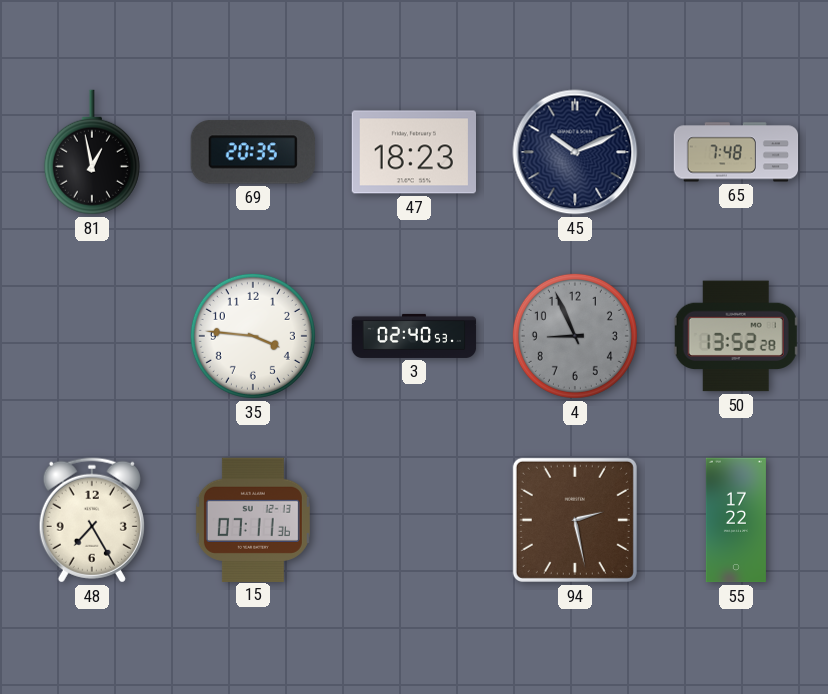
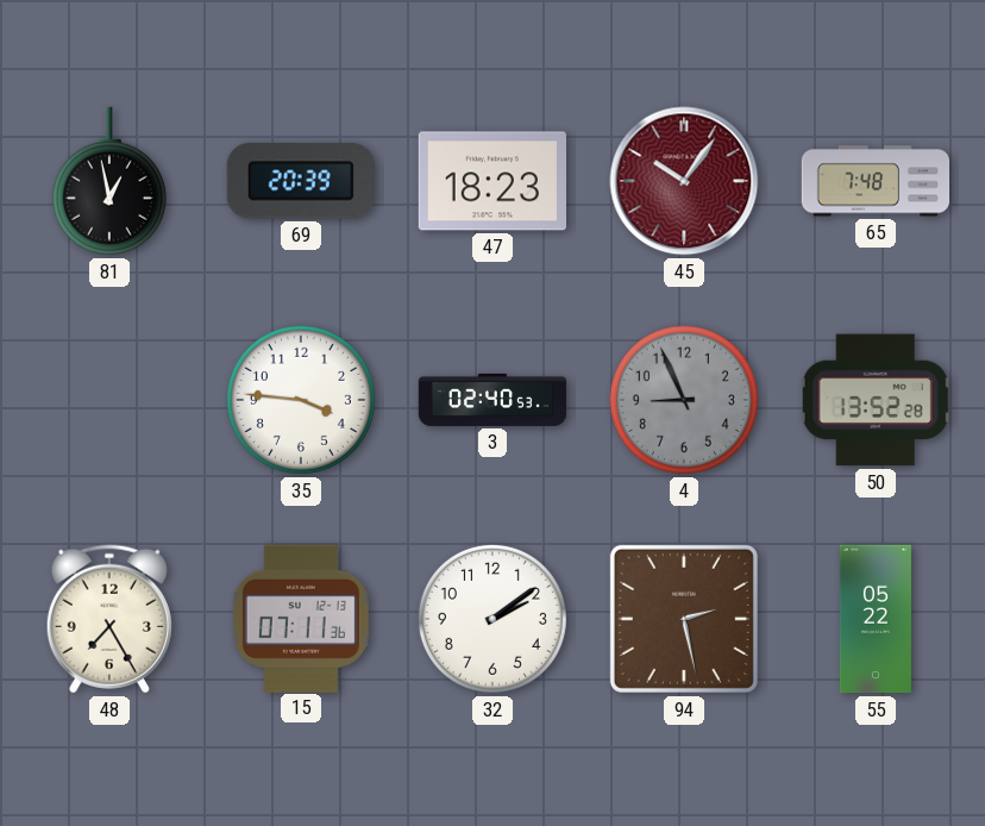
69: 20:35 -> 20:39
45: 10:11 -> 10:06
45 dial: navy -> burgundy
32: none -> 2:09
55: 17:22 -> 05:22
